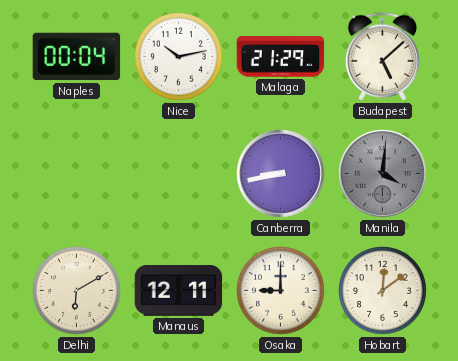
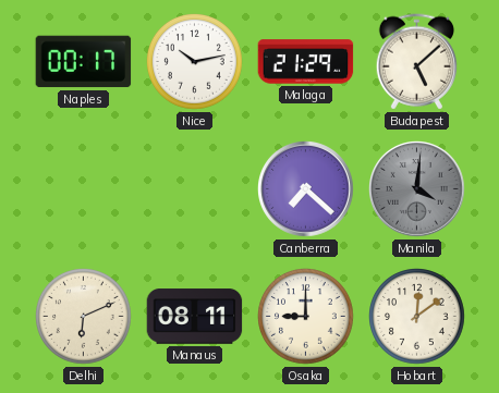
Naples: 00:04 -> 00:17
Canberra: 8:43 -> 7:22
Delhi: 6:10 -> 6:11
Manaus: 12:11 -> 08:11
